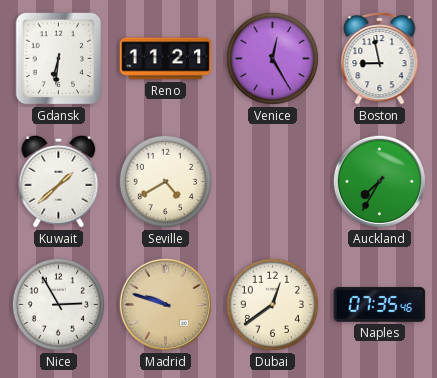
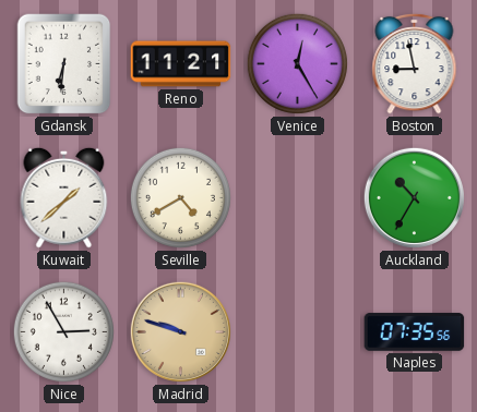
Auckland: 7:35 -> 10:35
Dubai: 12:39 -> none
Naples: 07:35:46 -> 07:35:56
